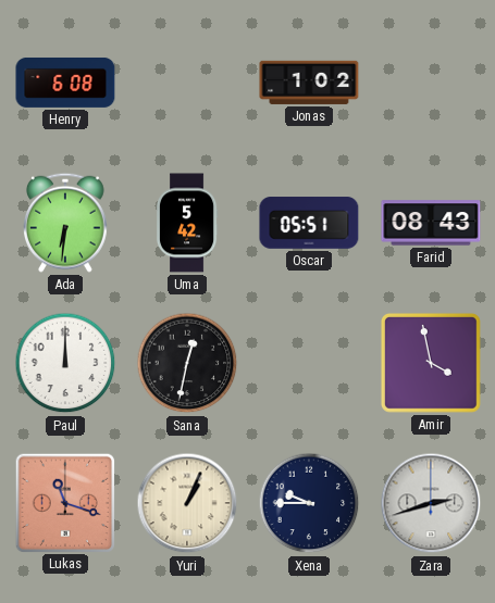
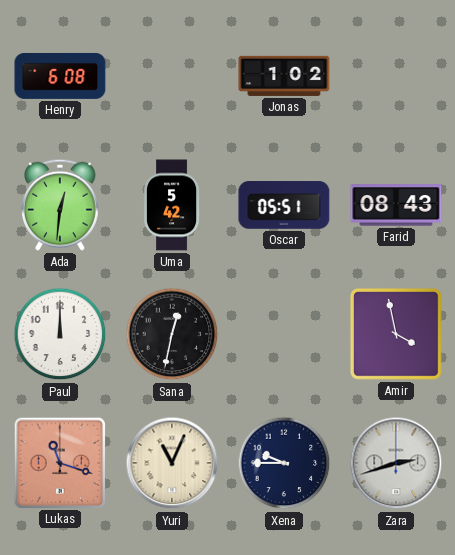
Ada: 6:31 -> 12:31
Yuri: 1:04 -> 11:04
